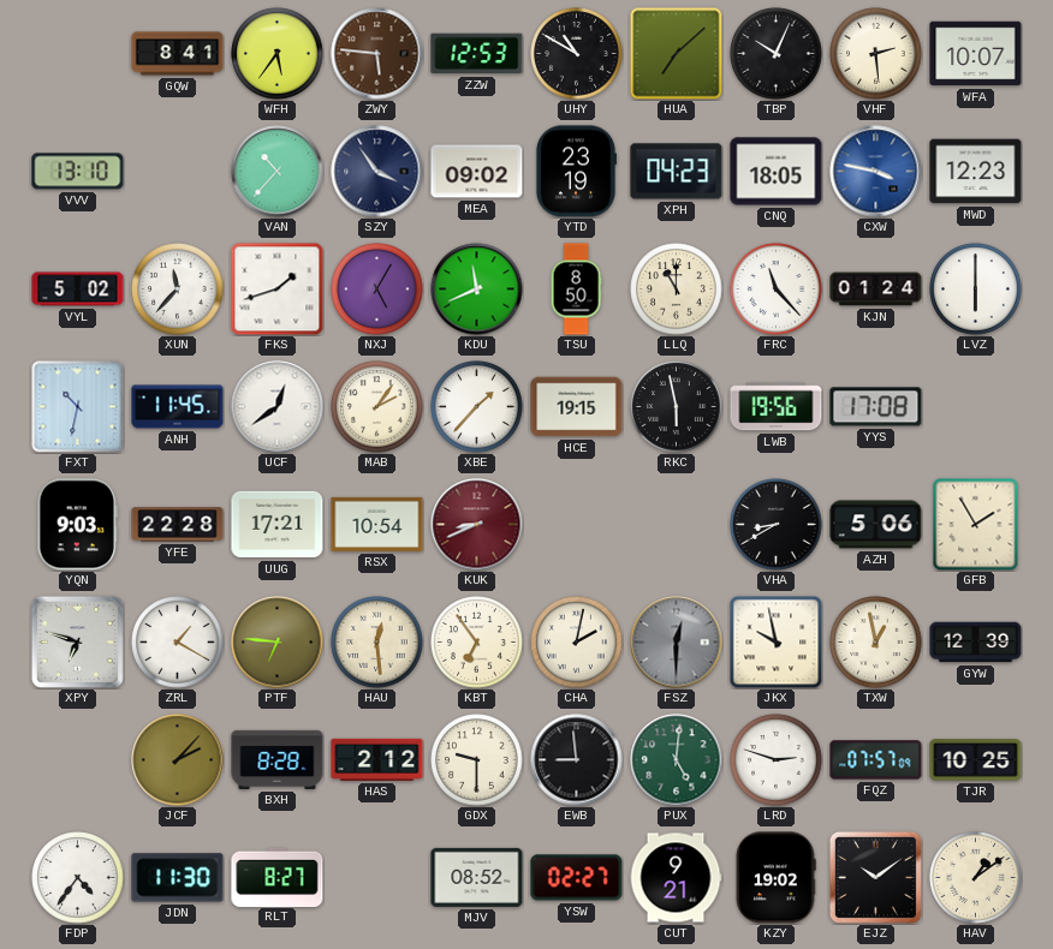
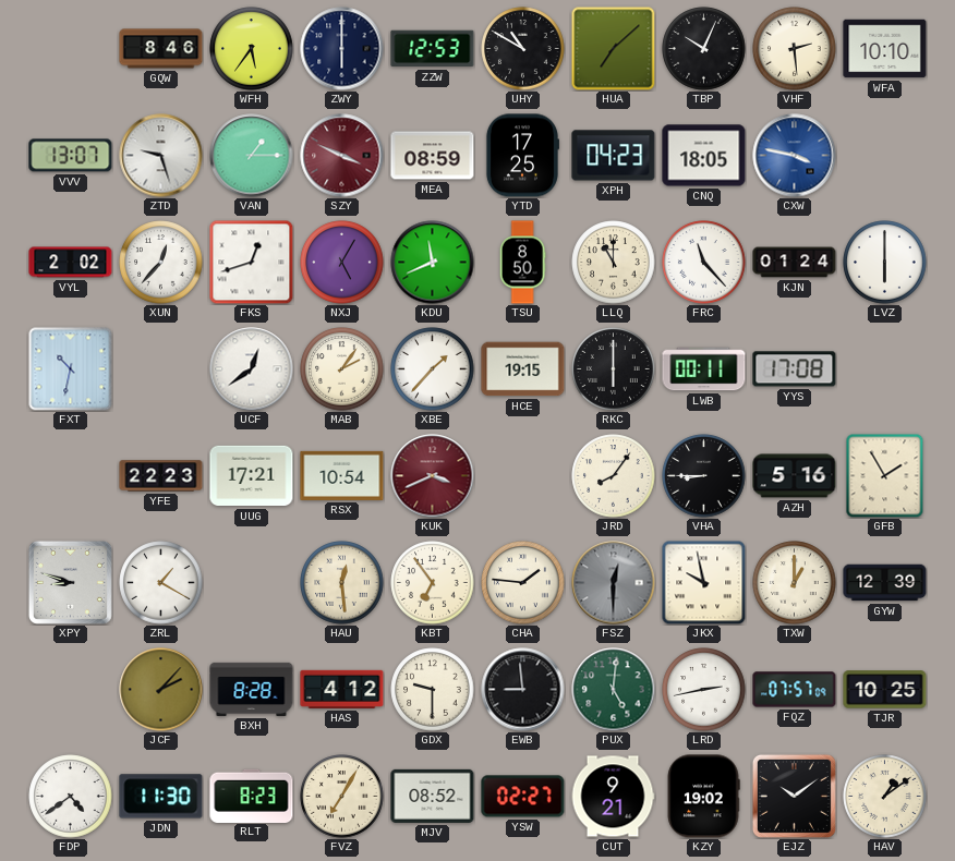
GQW: 8:41 -> 8:46
ZWY: 5:46 -> 6:00
ZWY dial: brown -> navy
WFA: 10:07 -> 10:10
VVV: 13:10 -> 13:07
ZTD: none -> 9:27
VAN: 10:37 -> 1:15
SZY: 3:54 -> 3:49
SZY dial: navy -> burgundy
MEA: 09:02 -> 08:59
YTD: 23:19 -> 17:25
MWD: 12:23 -> none
VYL: 5:02 -> 2:02
XUN: 11:37 -> 12:37
FKS: 1:42 -> 12:42
ANH: 11:45 -> none
RKC: 5:58 -> 6:00
LWB: 19:56 -> 00:11
YQN: 9:03 -> none
YFE: 22:28 -> 22:23
KUK: 8:41 -> 3:41
JRD: none -> 8:06
VHA: 8:40 -> 8:45
AZH: 5:06 -> 5:16
XPY: 6:48 -> 8:48
PTF: 6:46 -> none
CHA: 2:02 -> 1:46
TXW: 12:58 -> 1:00
HAS: 2:12 -> 4:12
LRD: 2:48 -> 2:43
FDP: 4:36 -> 4:39
RLT: 8:27 -> 8:23
FVZ: none -> 7:05
